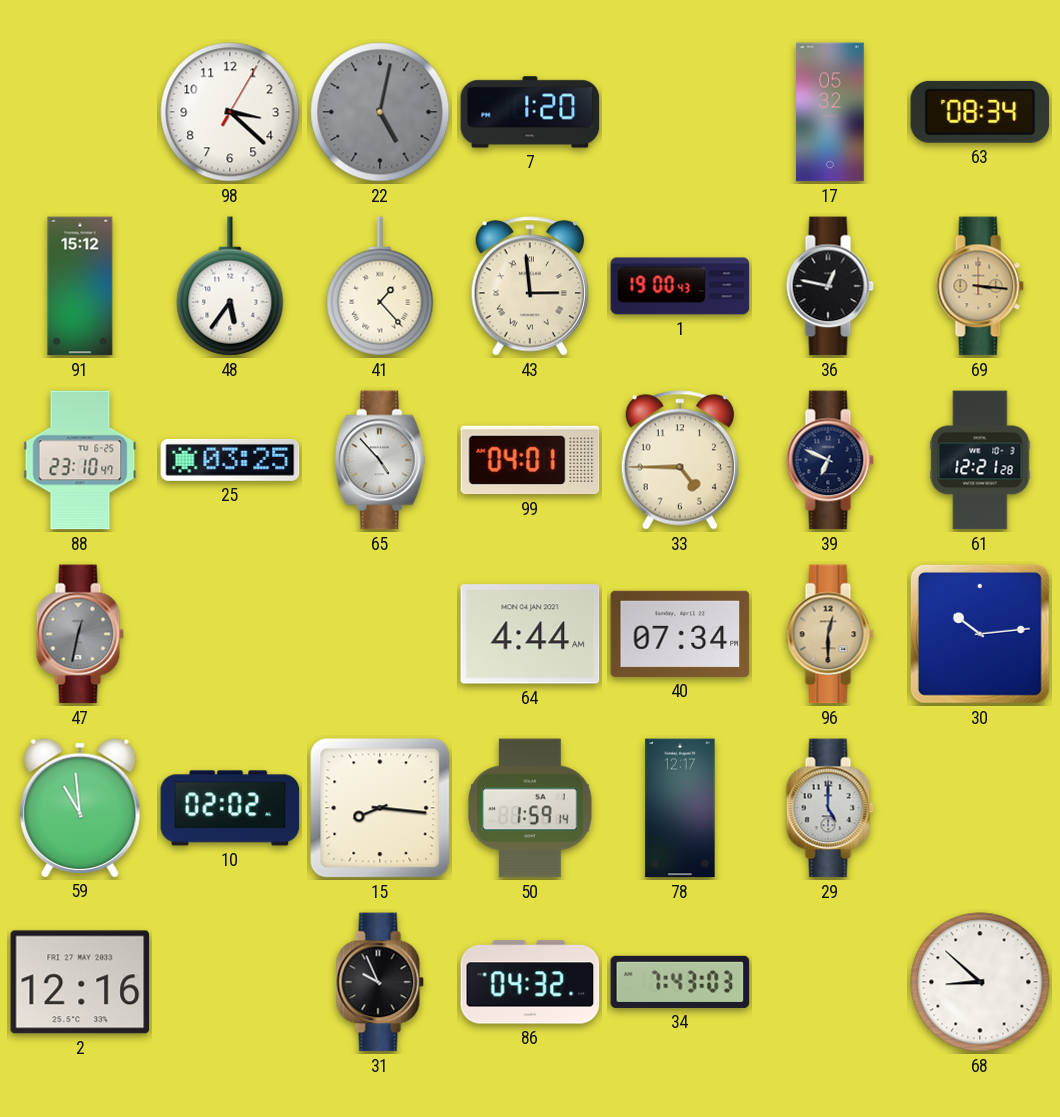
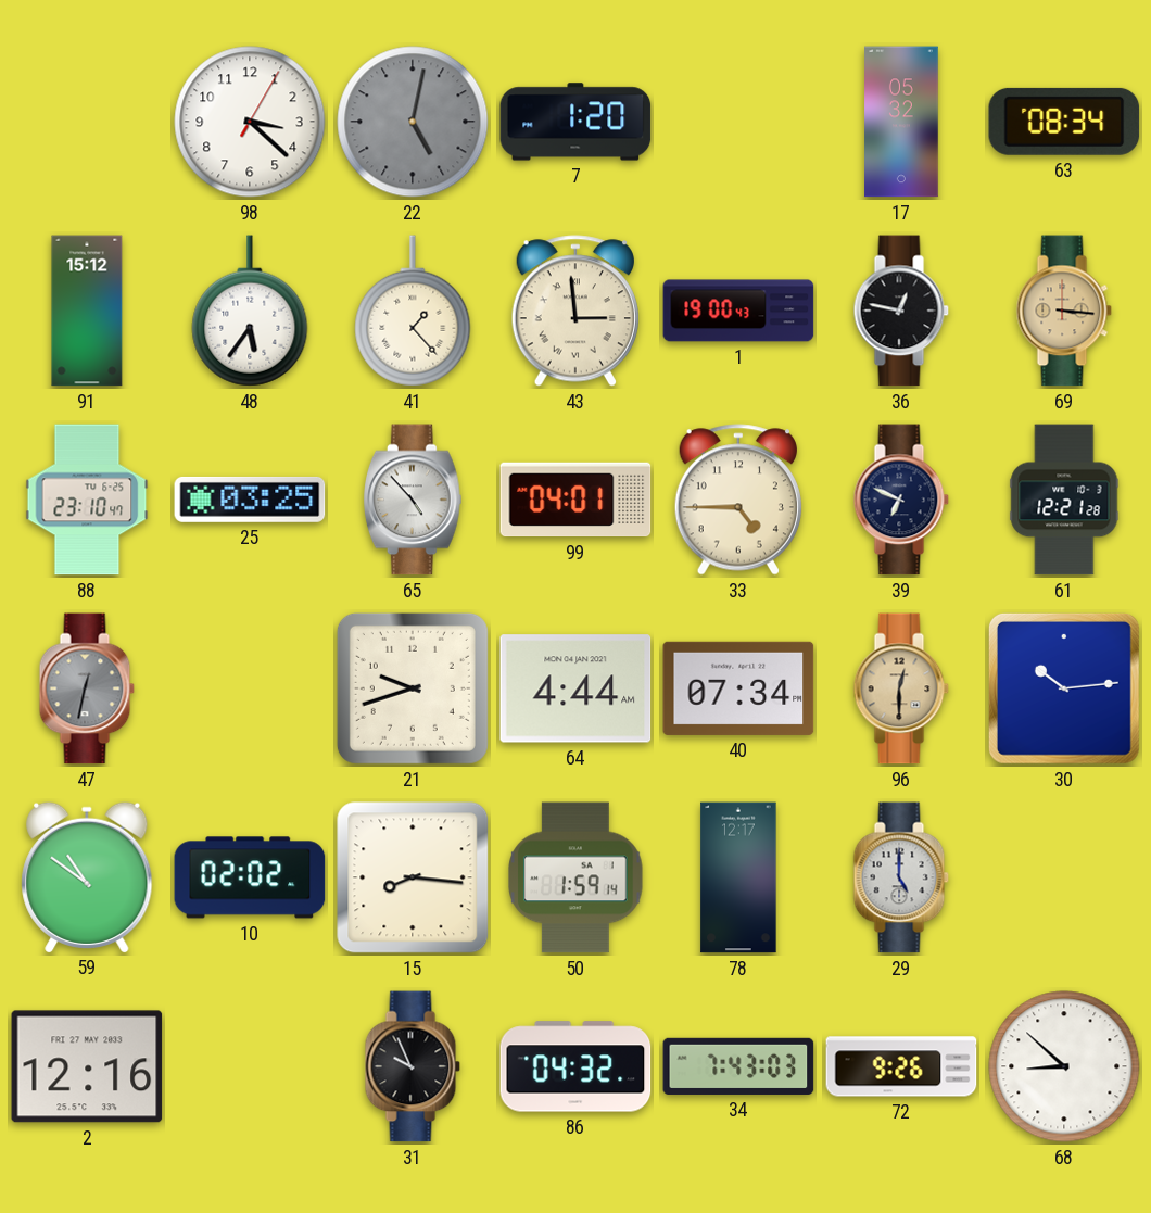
21: none -> 9:42
59: 10:59 -> 10:51
72: none -> 9:26
